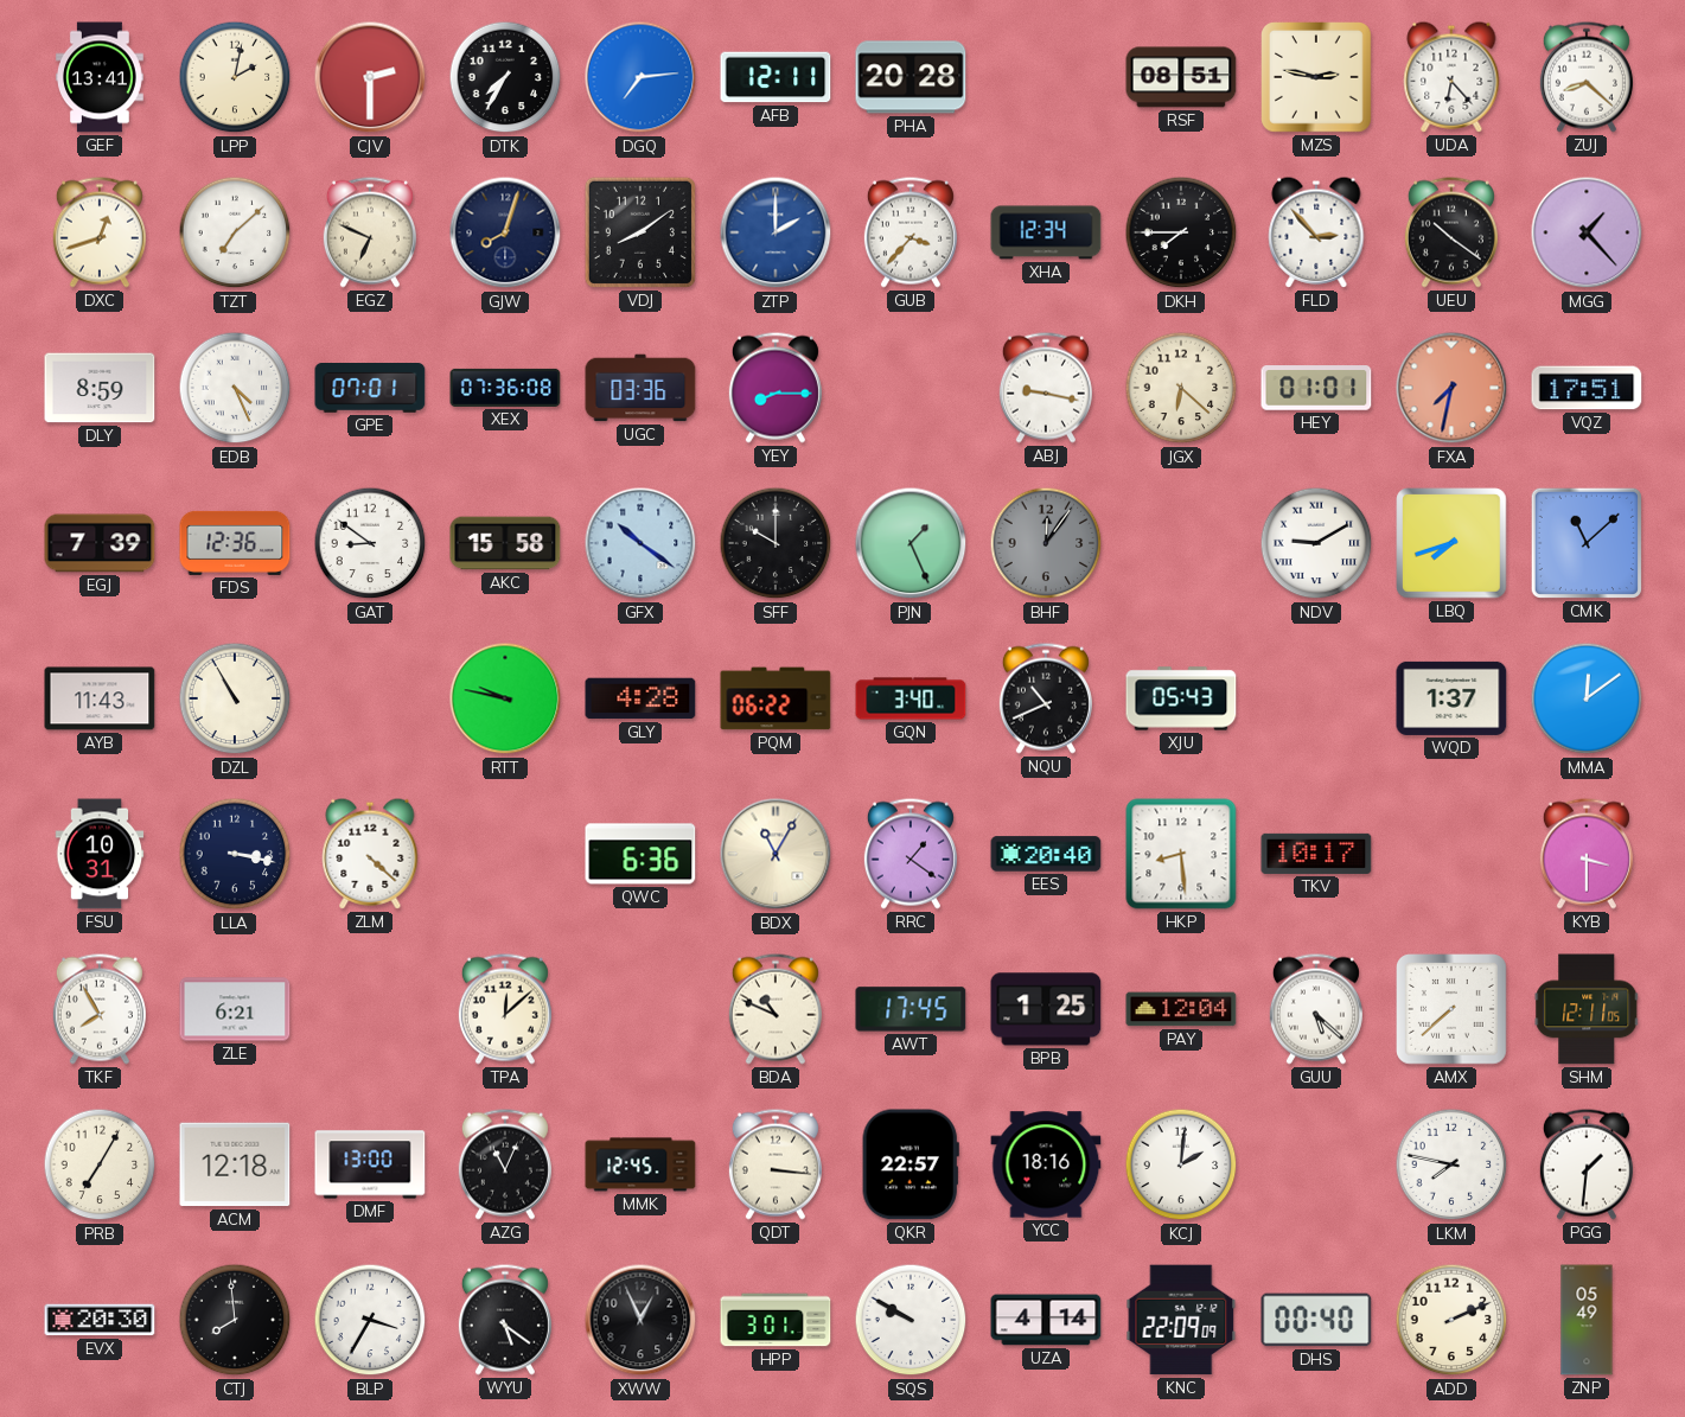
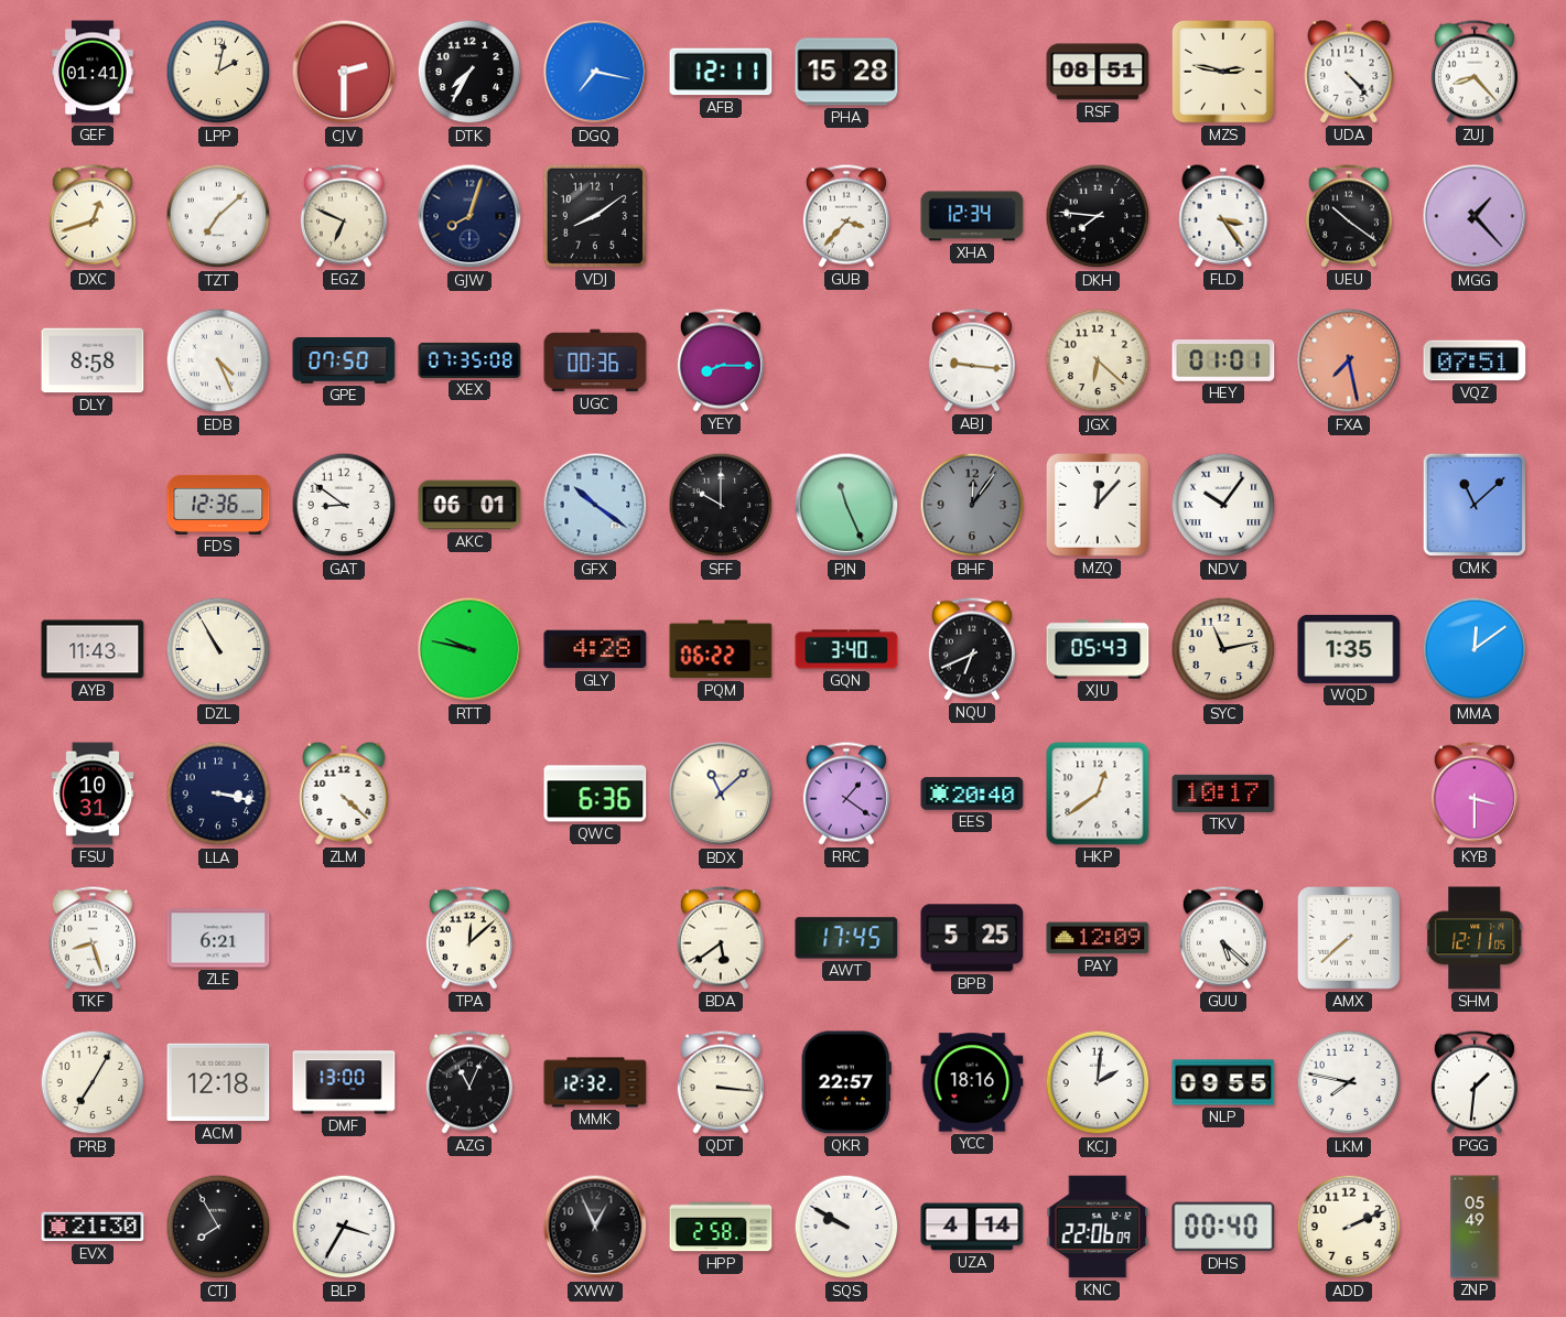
GEF: 13:41 -> 01:41
DGQ: 7:14 -> 7:17
PHA: 20:28 -> 15:28
UDA: 6:23 -> 4:23
ZUJ: 8:22 -> 8:23
ZTP: 2:00 -> none
DKH: 7:45 -> 7:46
FLD: 2:53 -> 3:24
DLY: 8:59 -> 8:58
GPE: 07:01 -> 07:50
XEX: 07:36 -> 07:35
UGC: 03:36 -> 00:36
ABJ: 9:17 -> 9:16
FXA: 7:32 -> 7:28
VQZ: 17:51 -> 07:51
EGJ: 7:39 -> none
AKC: 15:58 -> 06:01
PJN: 1:26 -> 11:26
MZQ: none -> 12:07
NDV: 9:10 -> 10:06
LBQ: 7:42 -> none
NQU: 10:41 -> 6:41
SYC: none -> 11:13
WQD: 1:37 -> 1:35
BDX: 11:05 -> 11:08
HKP: 8:29 -> 12:39
TKF: 7:55 -> 8:27
BDA: 10:49 -> 5:39
BPB: 1:25 -> 5:25
PAY: 12:04 -> 12:09
MMK: 12:45 -> 12:32
NLP: none -> 09:55
EVX: 20:30 -> 21:30
CTJ: 7:59 -> 7:55
WYU: 5:21 -> none
HPP: 3:01 -> 2:58
KNC: 22:09 -> 22:06
